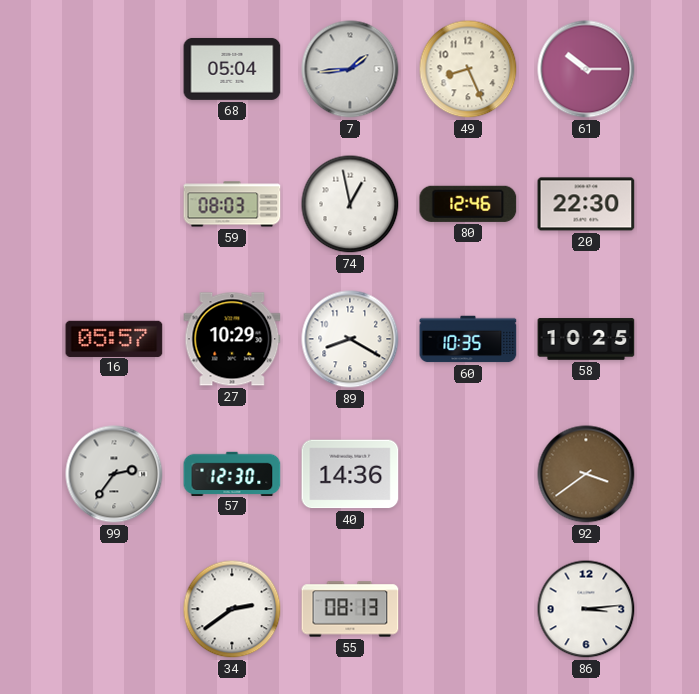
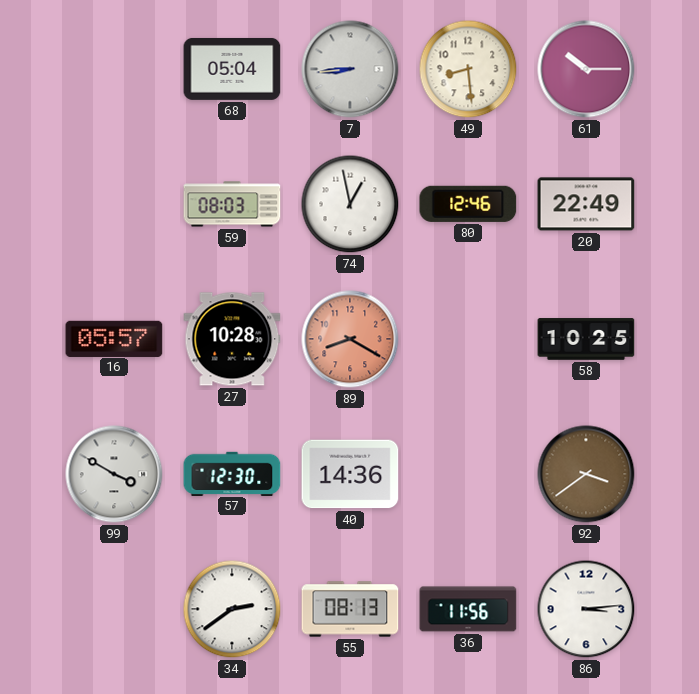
7: 1:44 -> 8:44
49: 8:26 -> 8:29
20: 22:30 -> 22:49
27: 10:29 -> 10:28
89 dial: white -> salmon
60: 10:35 -> none
99: 2:36 -> 3:50
36: none -> 11:56
